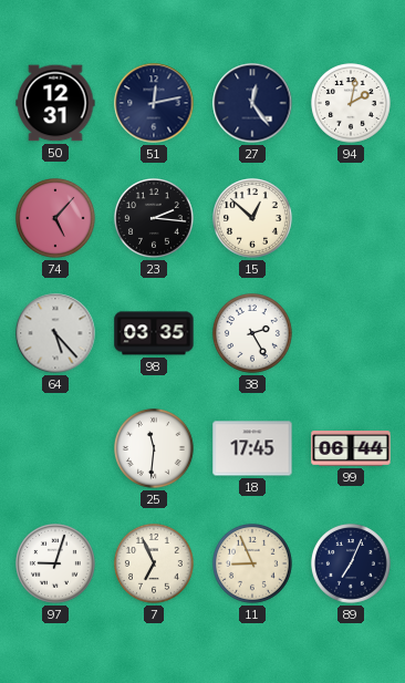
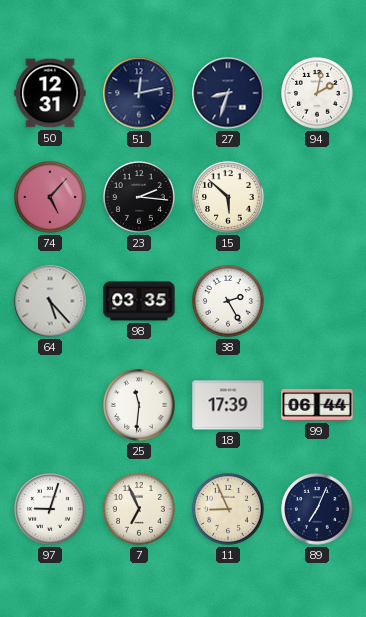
27: 12:24 -> 8:33
15: 12:52 -> 5:52
18: 17:45 -> 17:39
